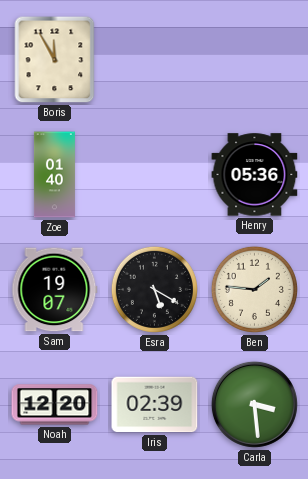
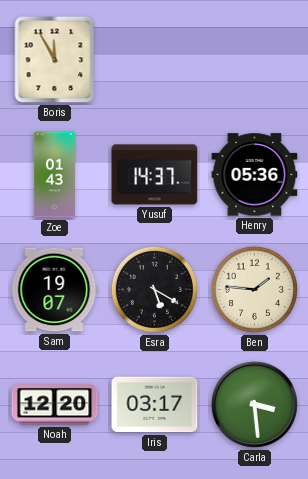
Zoe: 01:40 -> 01:43
Yusuf: none -> 14:37
Iris: 02:39 -> 03:17
